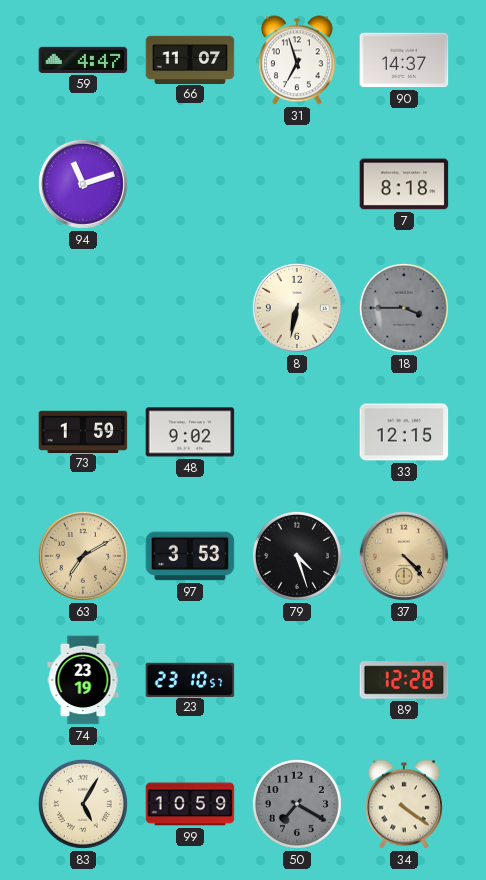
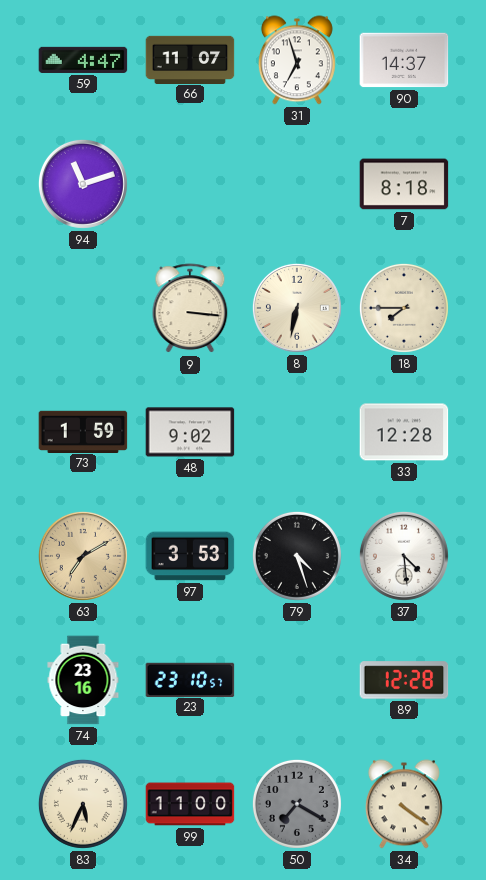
9: none -> 3:16
18: 3:45 -> 7:45
18 dial: grey -> cream
33: 12:15 -> 12:28
37: 4:23 -> 4:29
37 dial: champagne -> white
74: 23:19 -> 23:16
83: 5:05 -> 5:34
99: 10:59 -> 11:00
